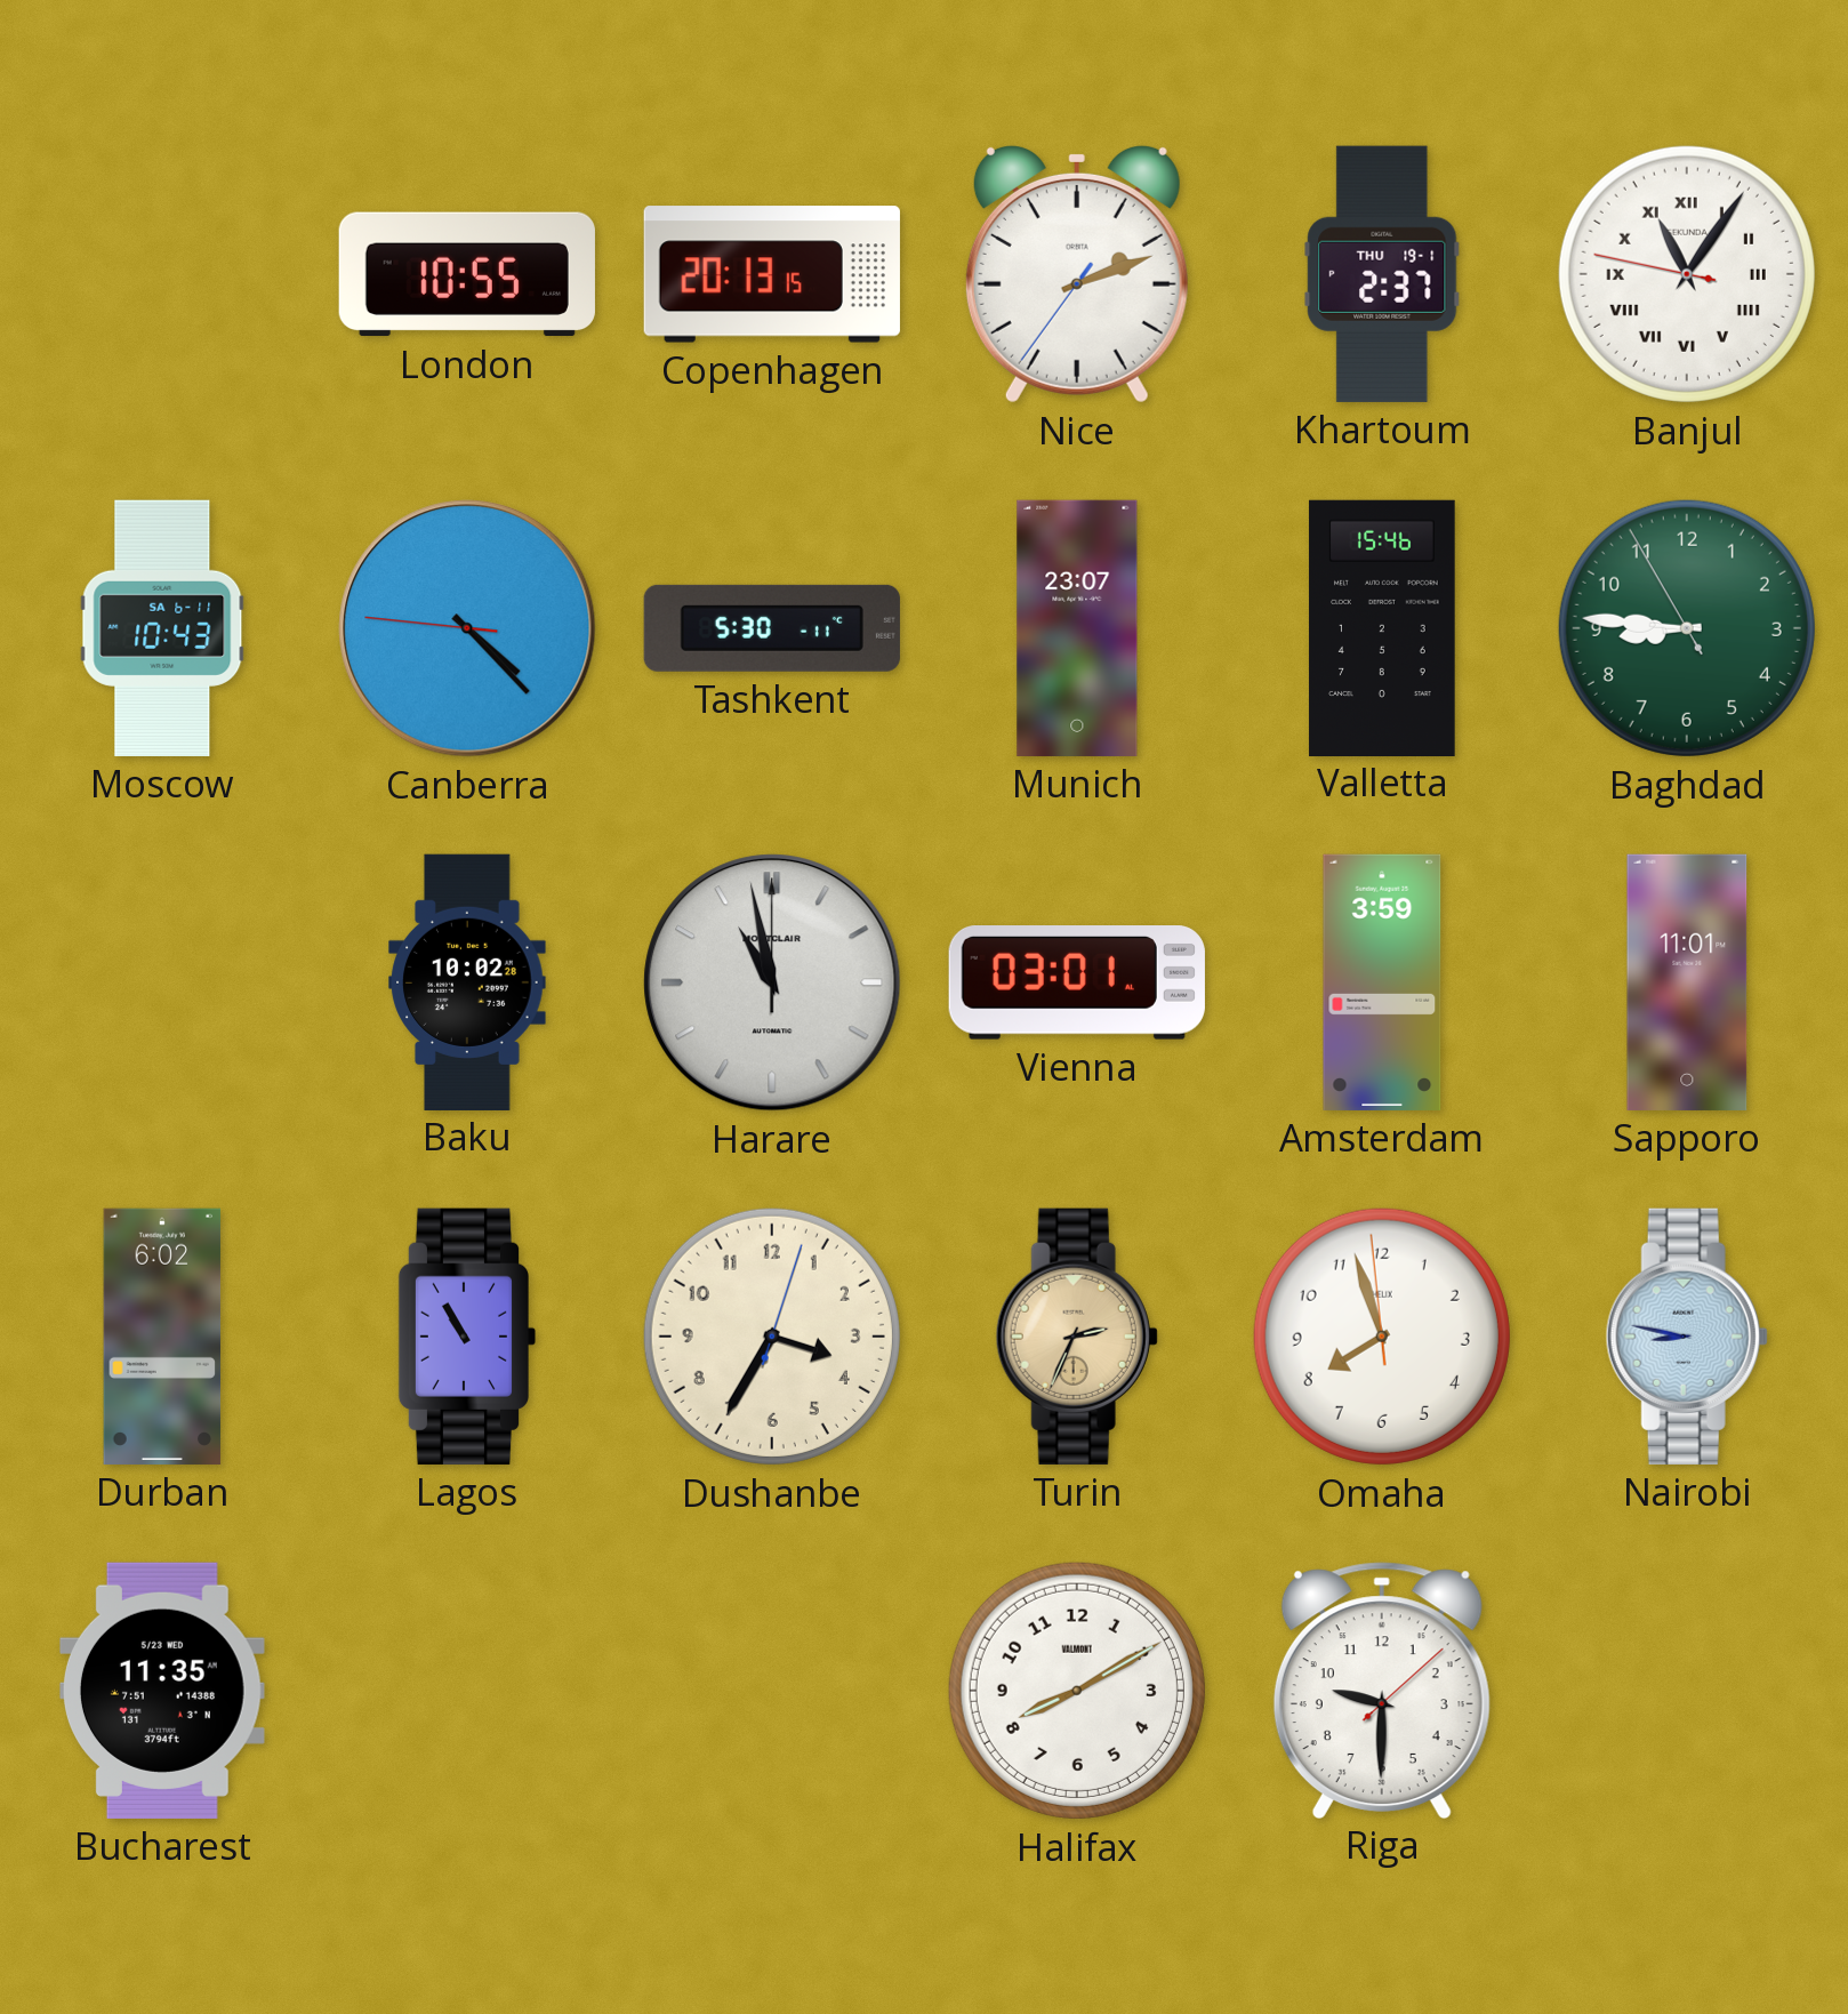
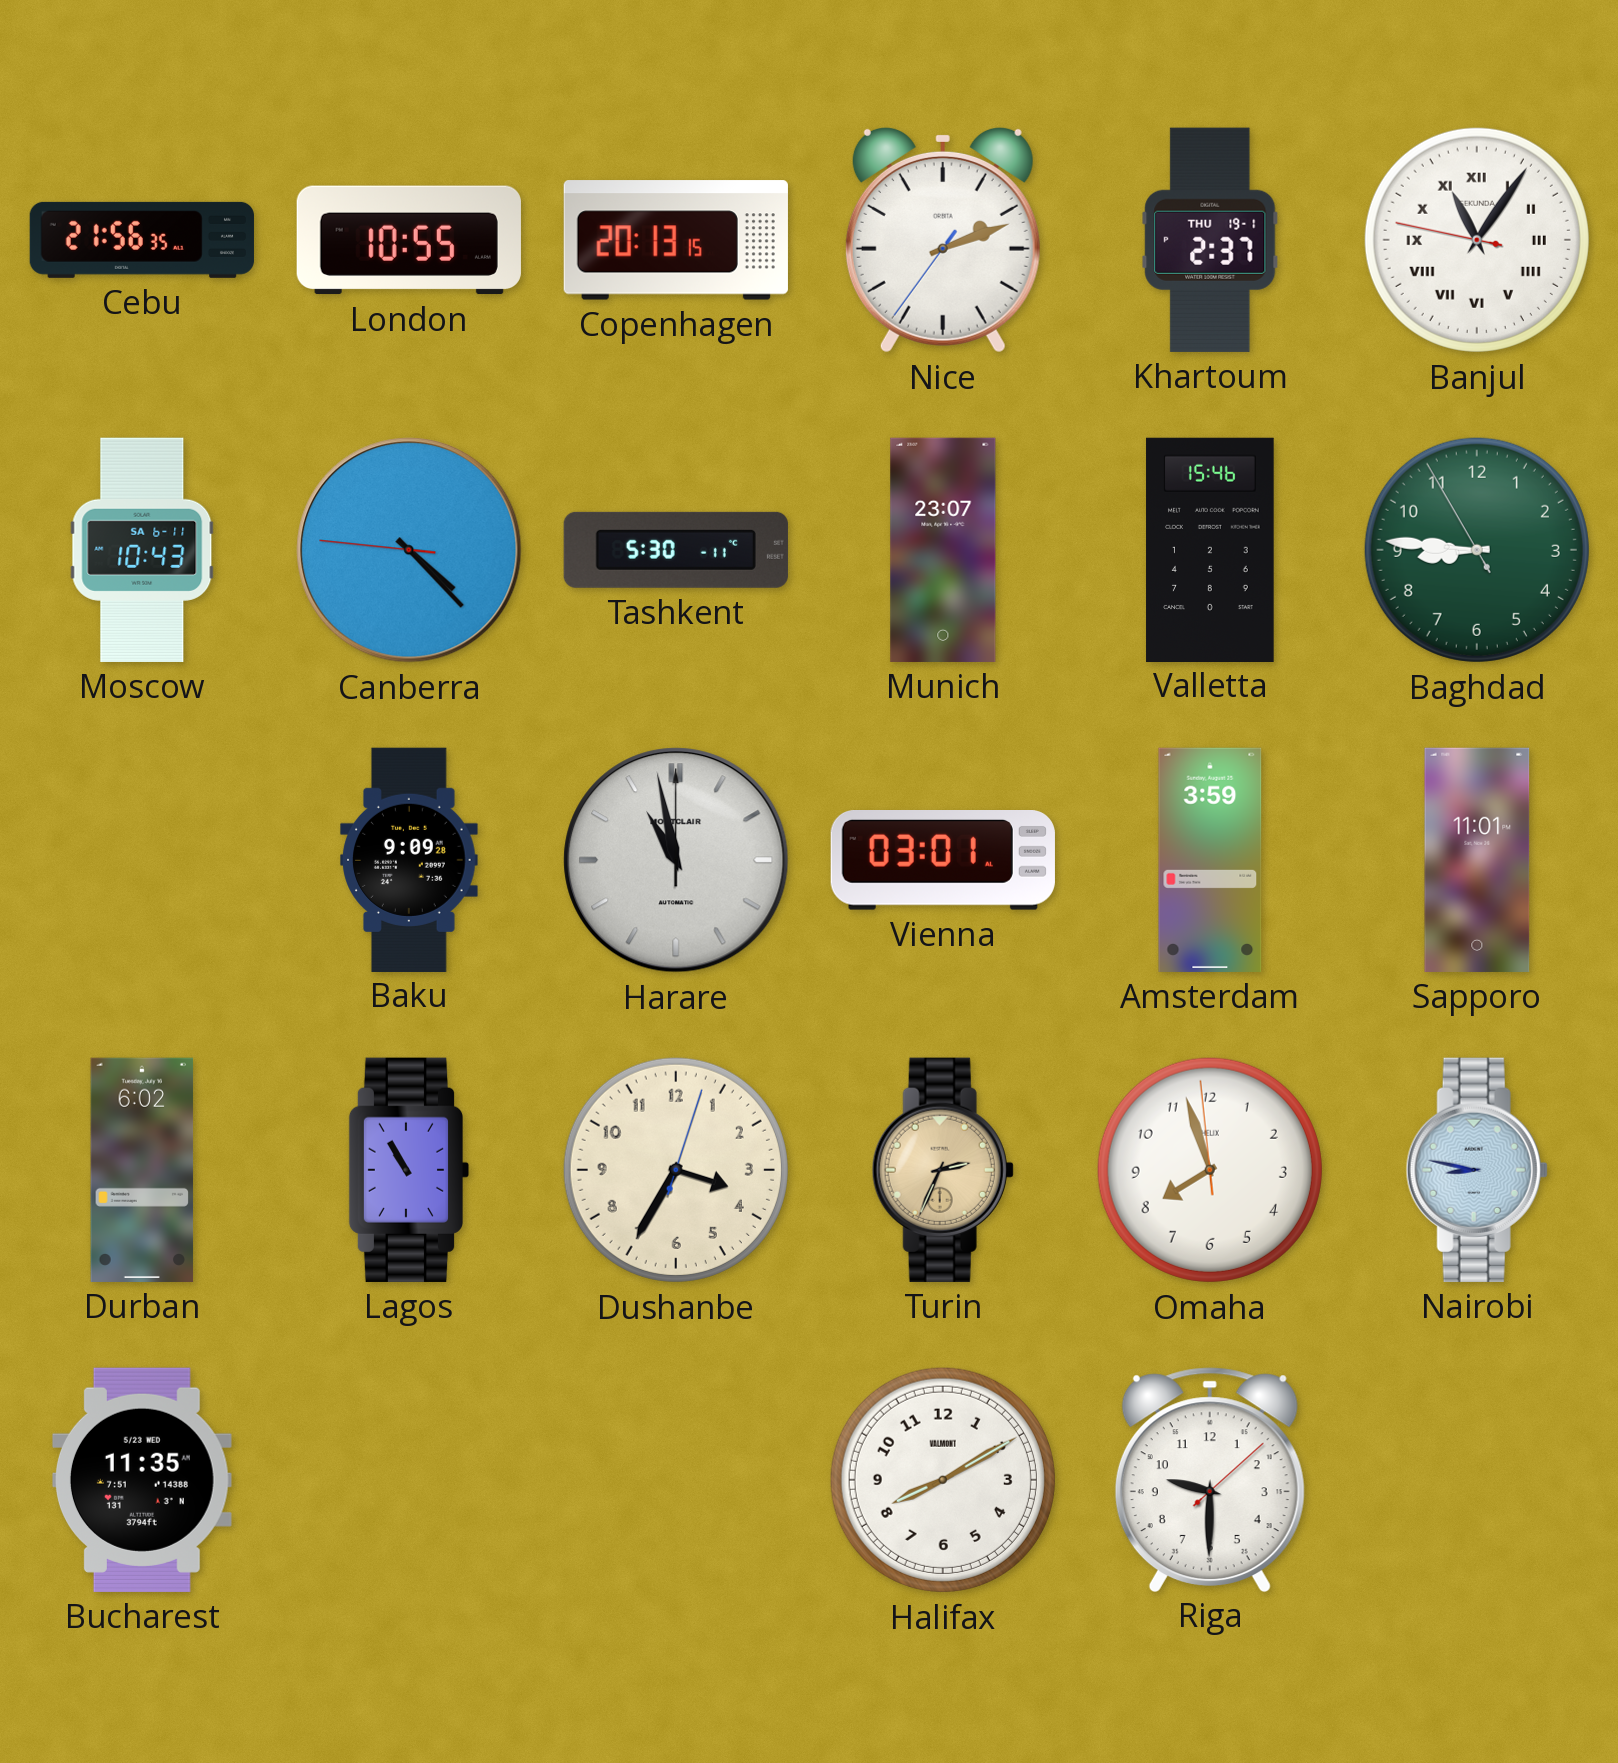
Cebu: none -> 21:56
Baku: 10:02 -> 9:09
